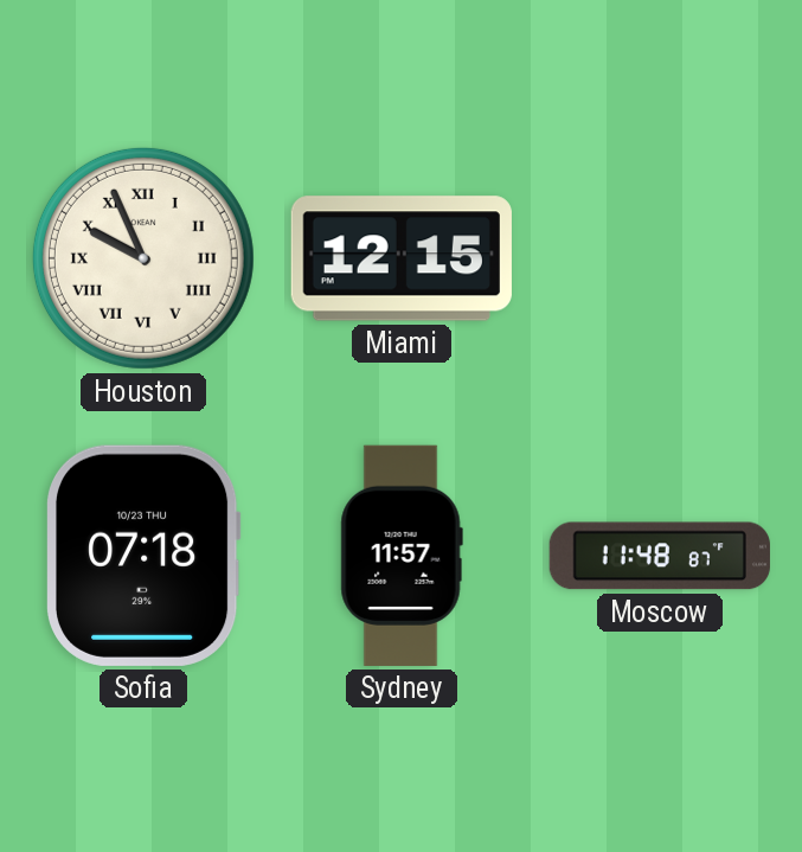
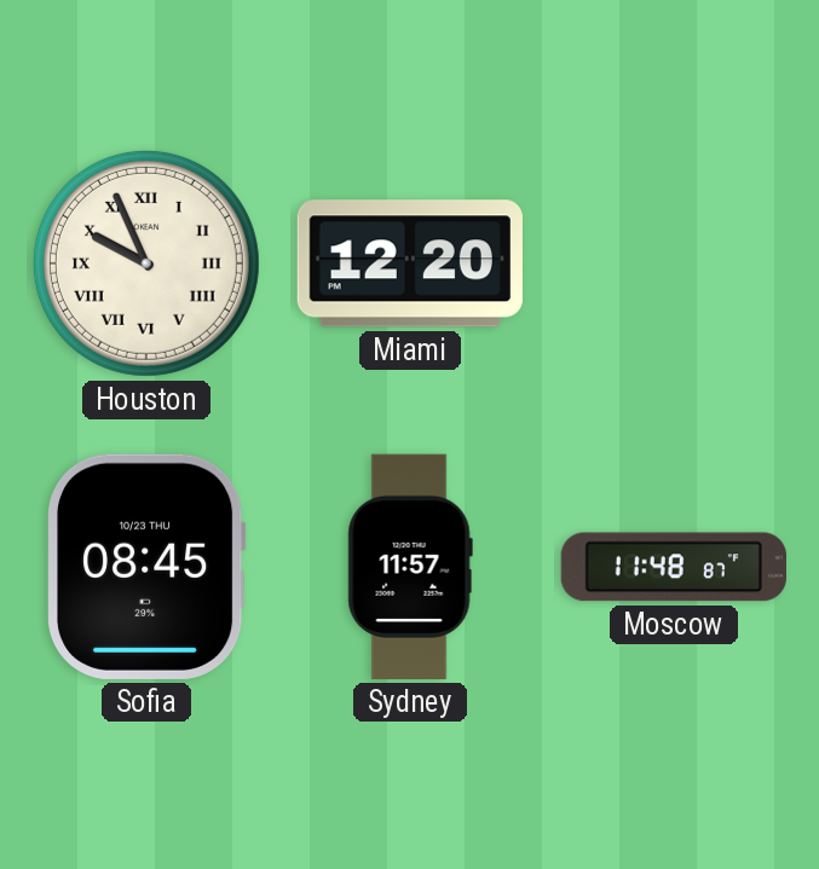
Miami: 12:15 -> 12:20
Sofia: 07:18 -> 08:45
